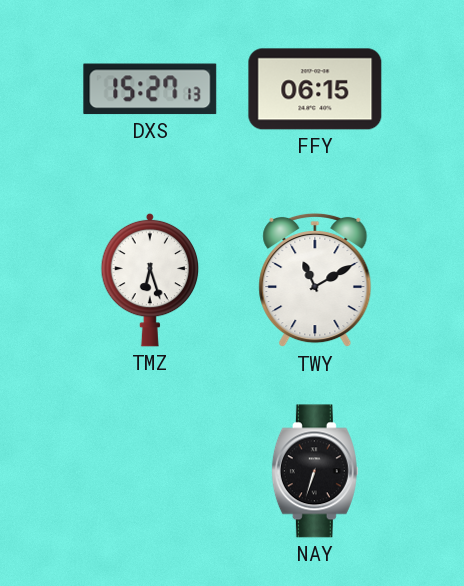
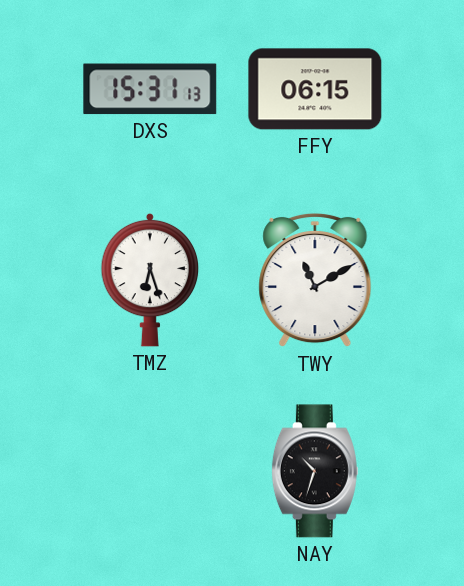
DXS: 15:27 -> 15:31
NAY: 6:33 -> 10:33
